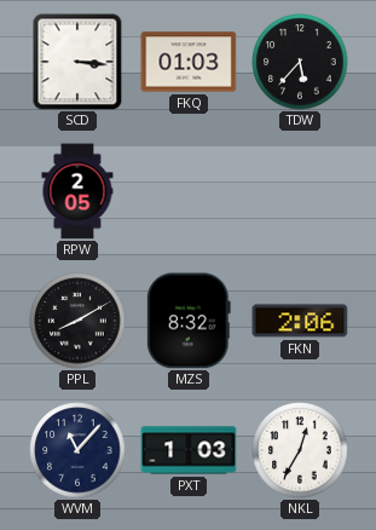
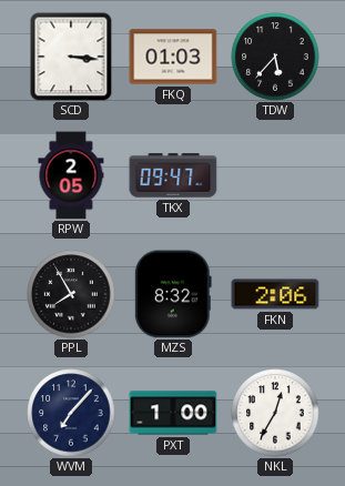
TKX: none -> 09:47
PPL: 8:10 -> 7:55
WVM: 11:07 -> 7:07
PXT: 1:03 -> 1:00
